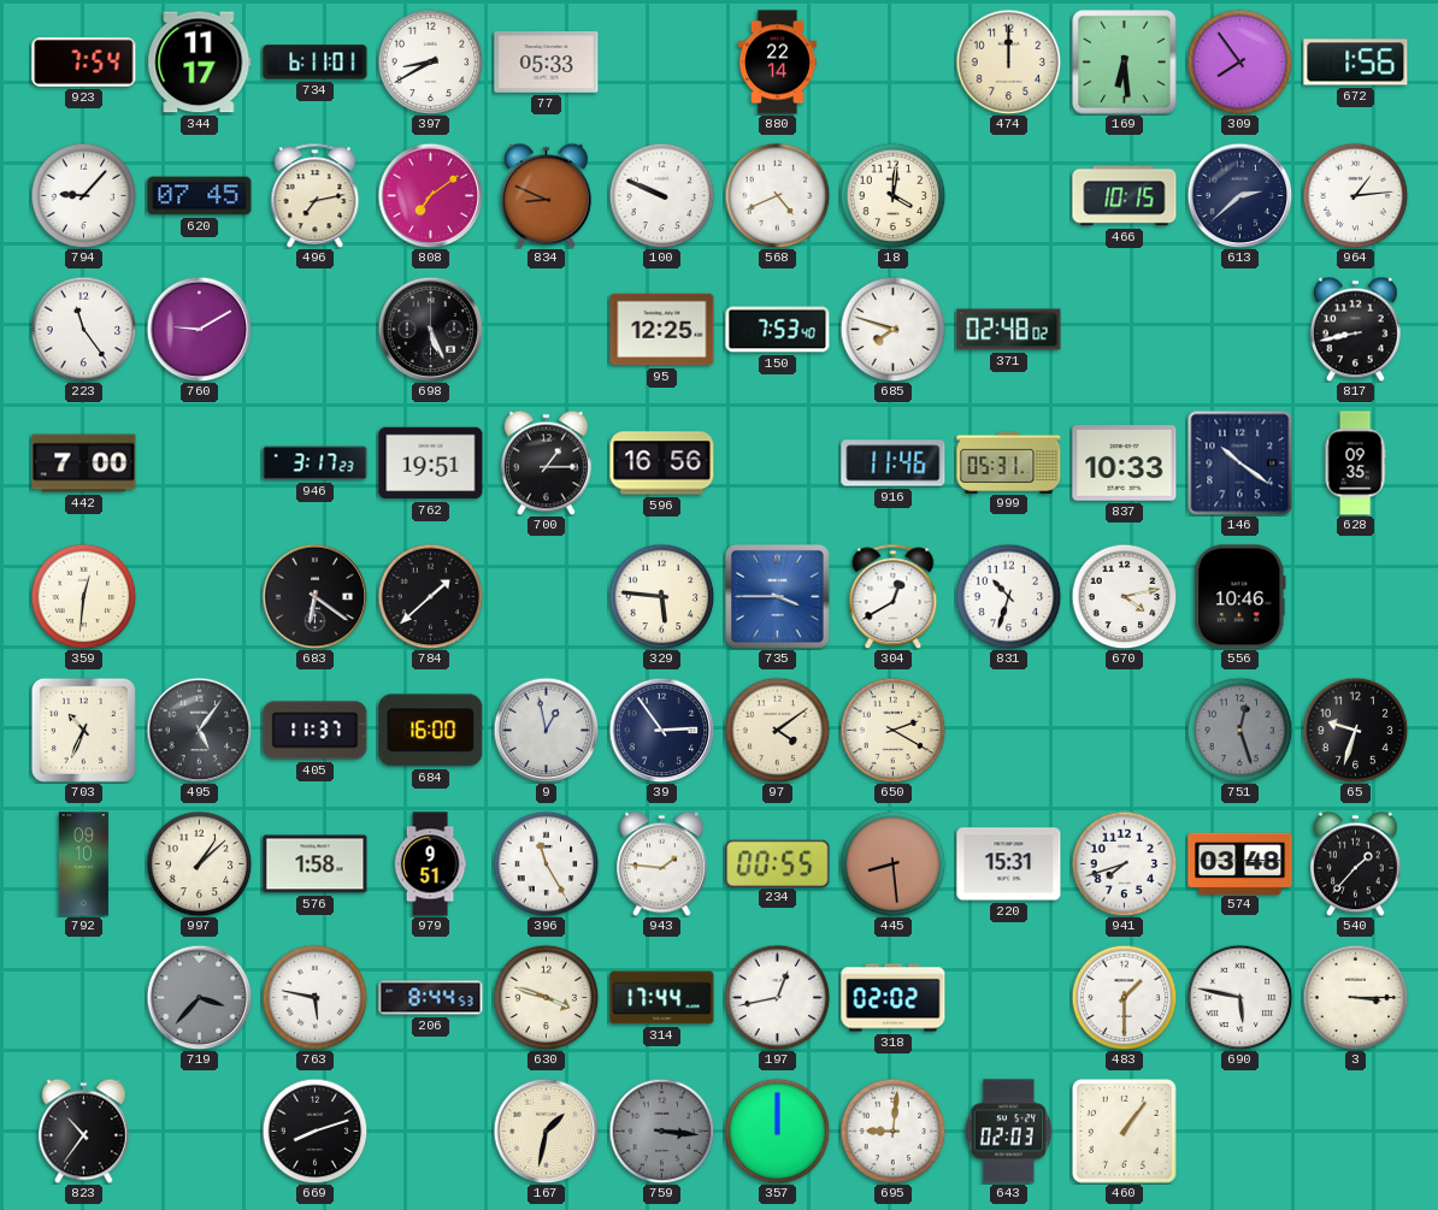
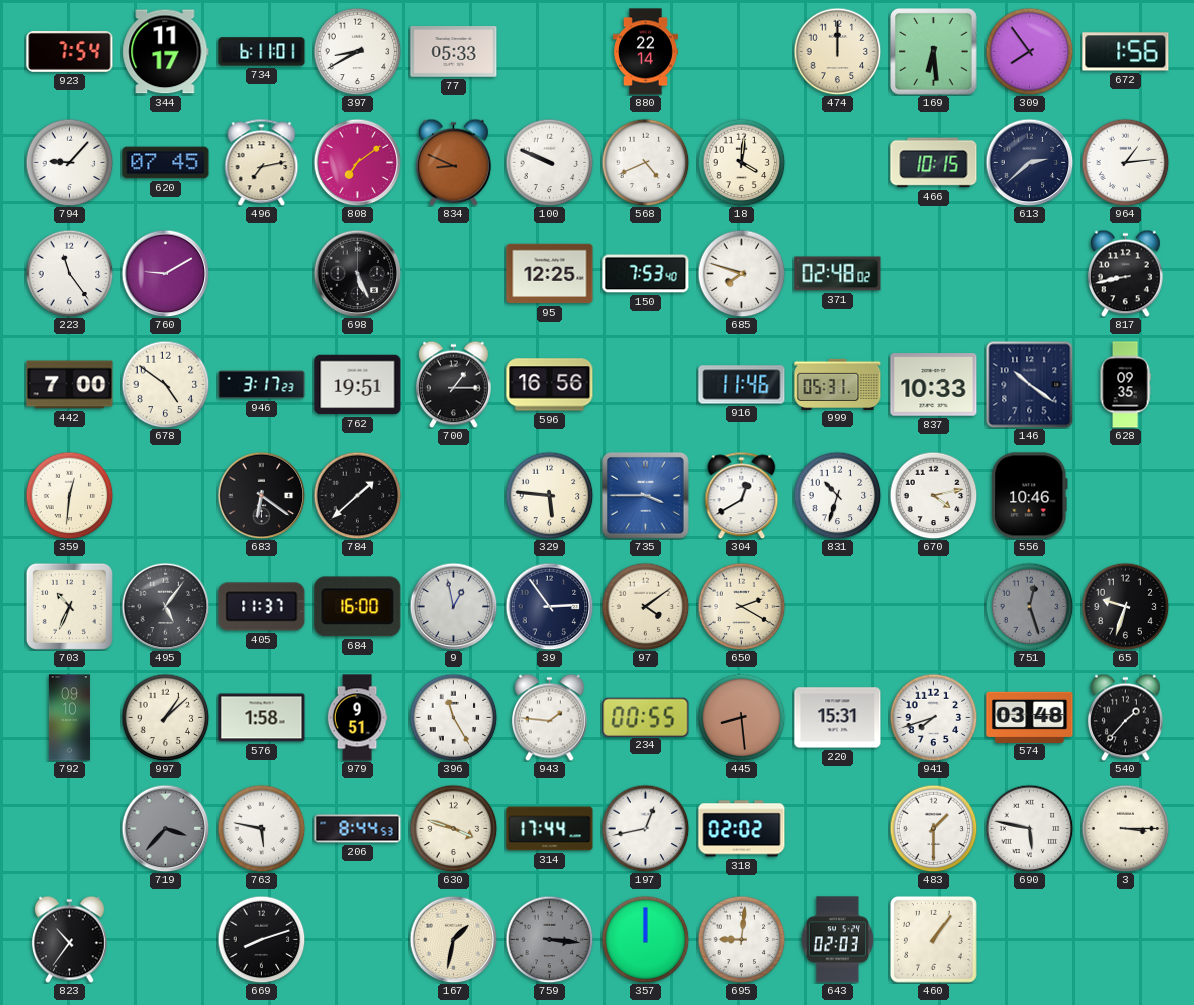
678: none -> 4:51
